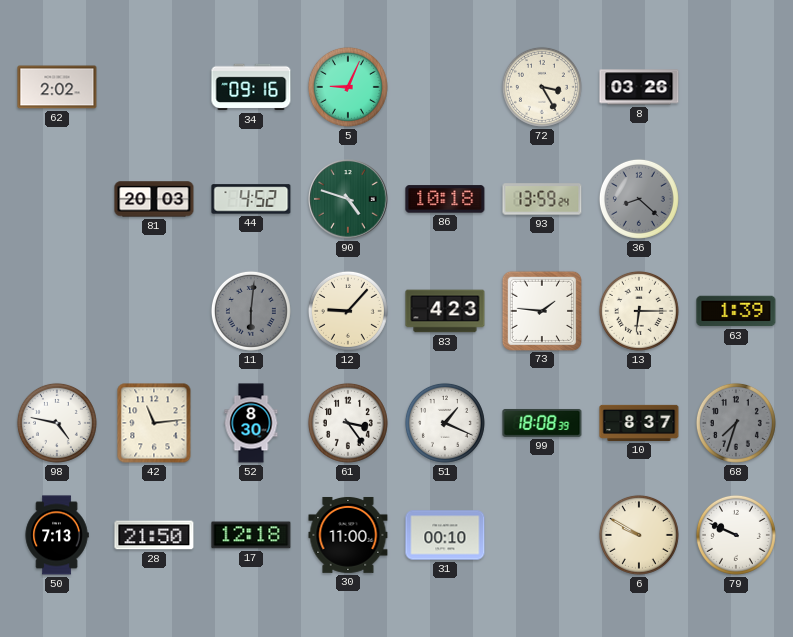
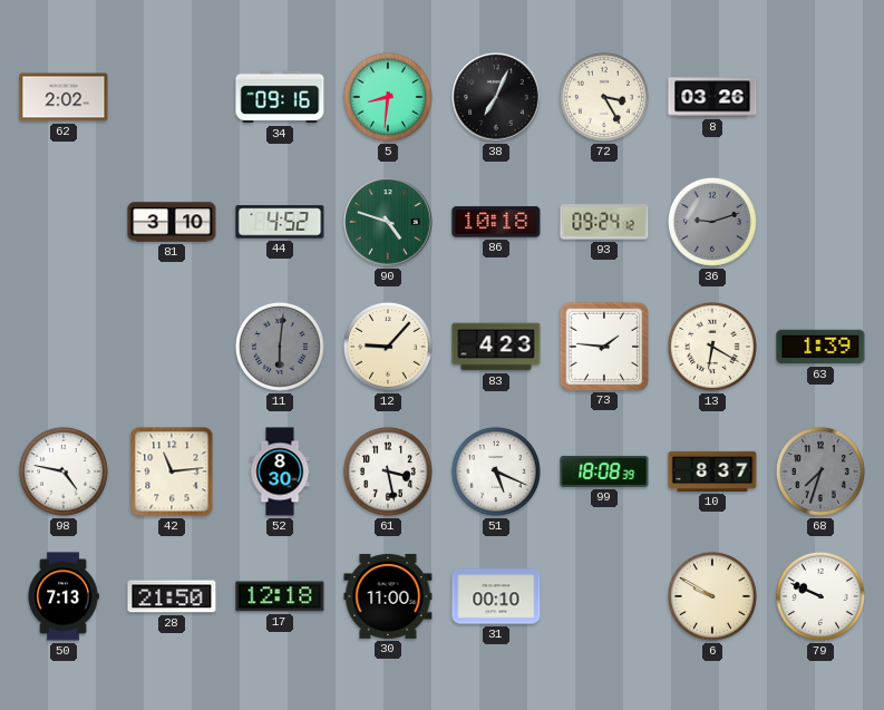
5: 9:04 -> 8:31
38: none -> 7:04
81: 20:03 -> 3:10
93: 13:59 -> 09:24
36: 8:22 -> 9:12
13: 6:15 -> 6:20
61: 3:24 -> 3:28
51: 1:19 -> 5:19
